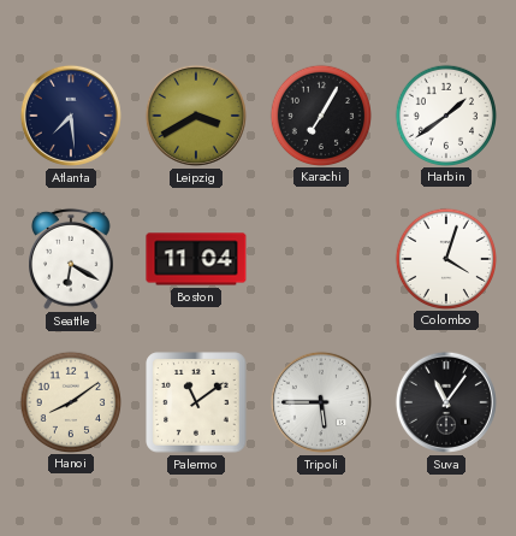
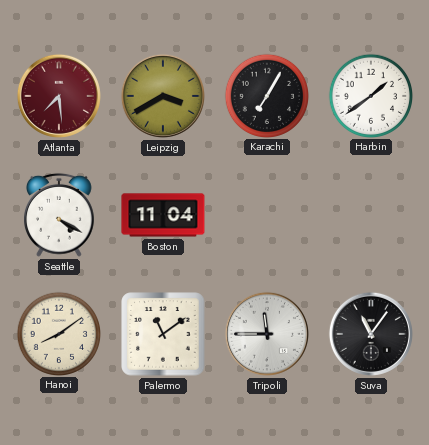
Atlanta dial: navy -> burgundy
Seattle: 6:20 -> 4:20
Colombo: 4:03 -> none
Tripoli: 5:45 -> 11:45
